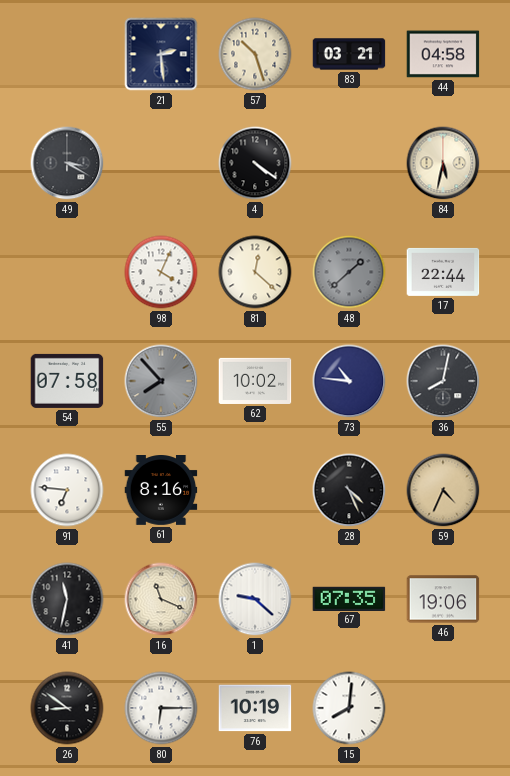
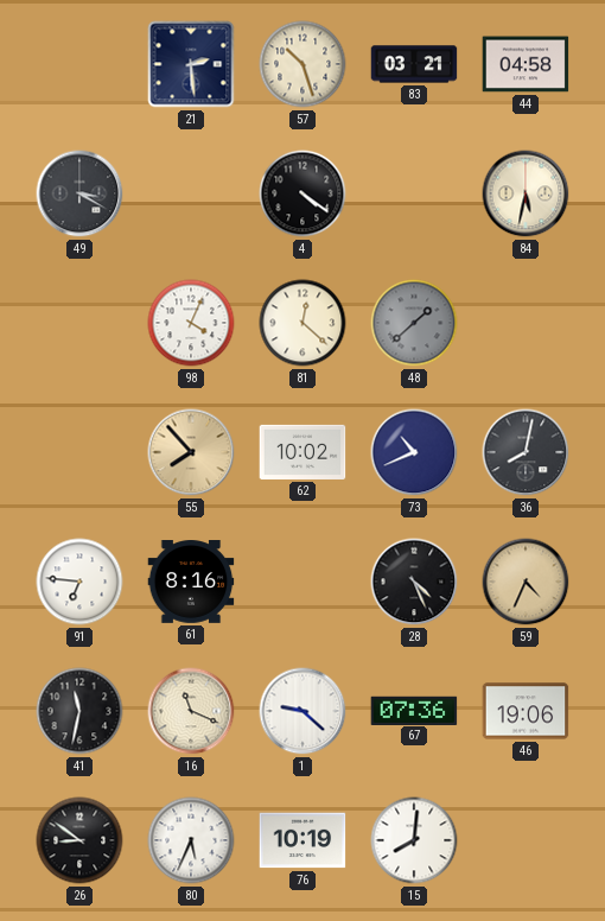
17: 22:44 -> none
54: 07:58 -> none
55 dial: grey -> champagne
73: 10:46 -> 10:41
67: 07:35 -> 07:36
80: 6:15 -> 5:34
